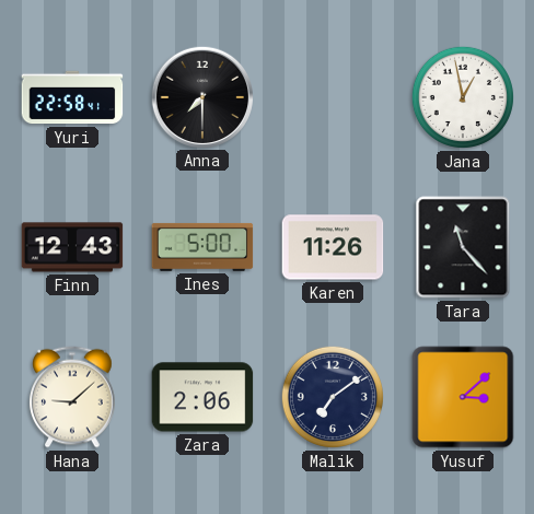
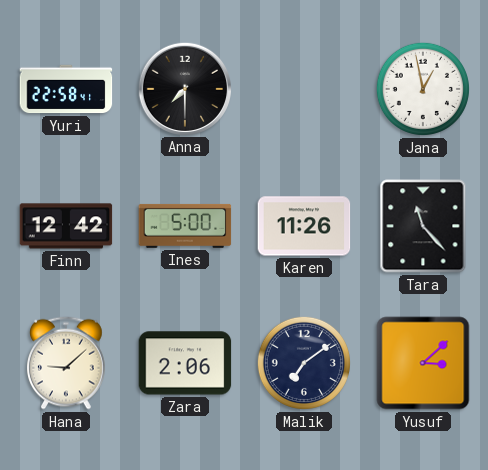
Finn: 12:43 -> 12:42
